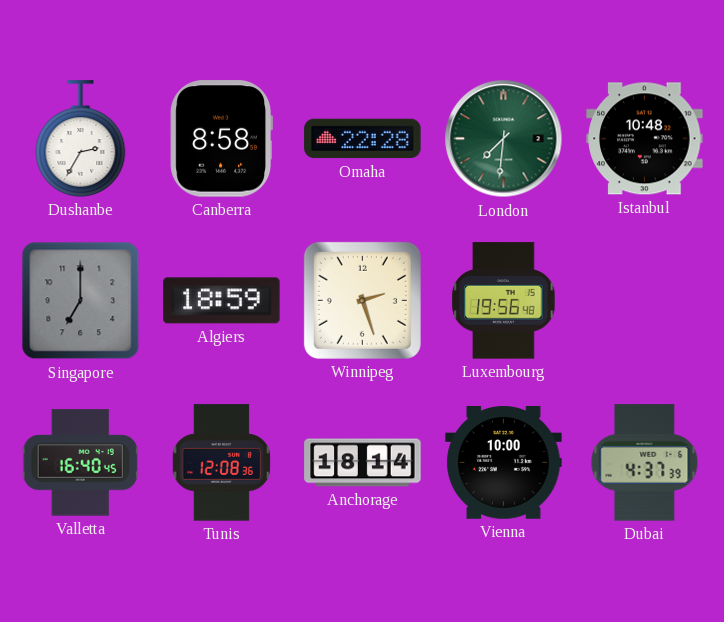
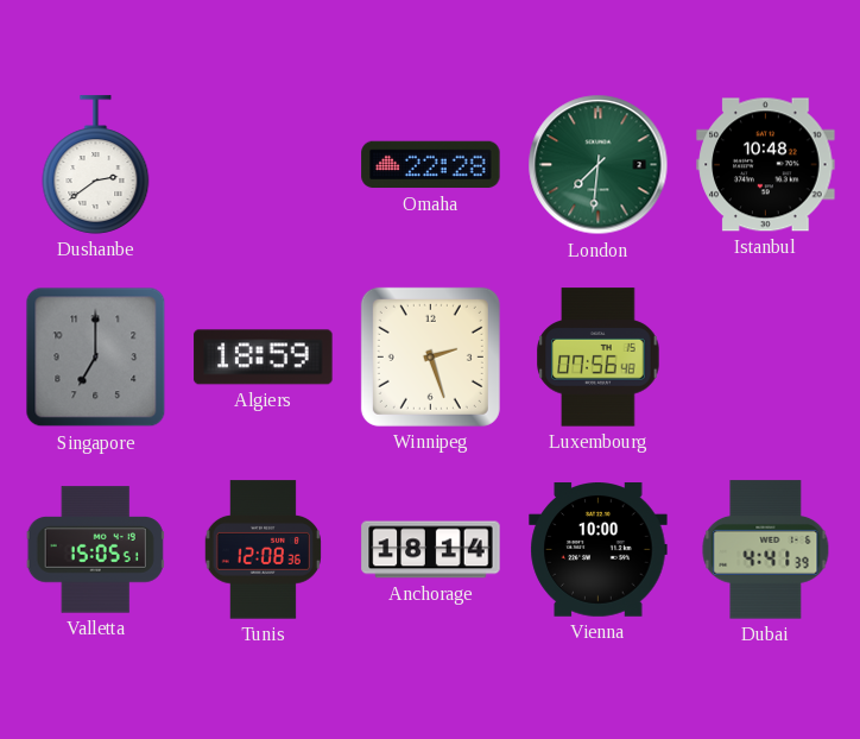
Dushanbe: 2:35 -> 2:39
Canberra: 8:58 -> none
Luxembourg: 19:56 -> 07:56
Valletta: 16:40 -> 15:05
Dubai: 4:37 -> 4:41
